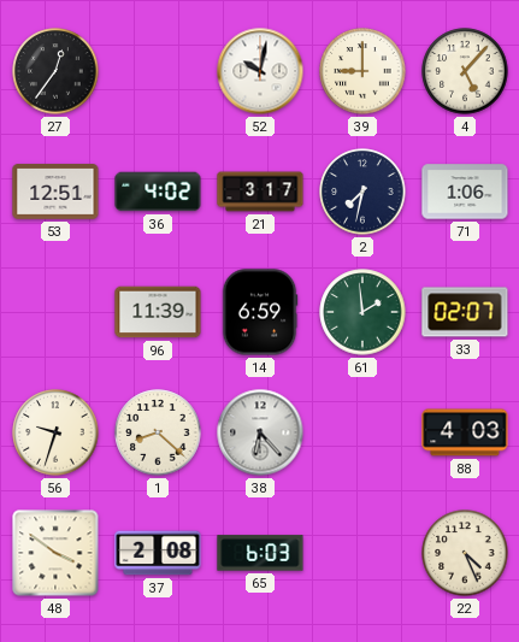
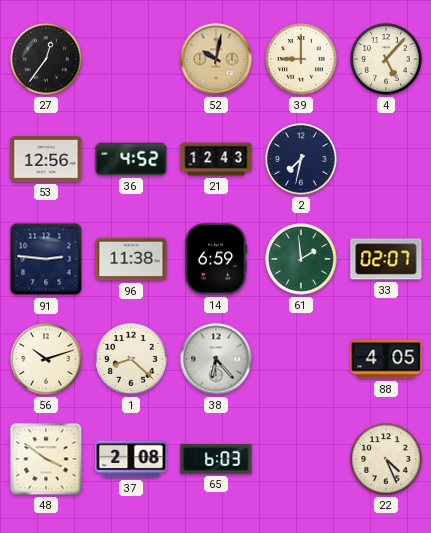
52 dial: white -> champagne
53: 12:51 -> 12:56
36: 4:02 -> 4:52
21: 3:17 -> 12:43
71: 1:06 -> none
91: none -> 2:46
96: 11:39 -> 11:38
56: 9:33 -> 10:12
88: 4:03 -> 4:05
